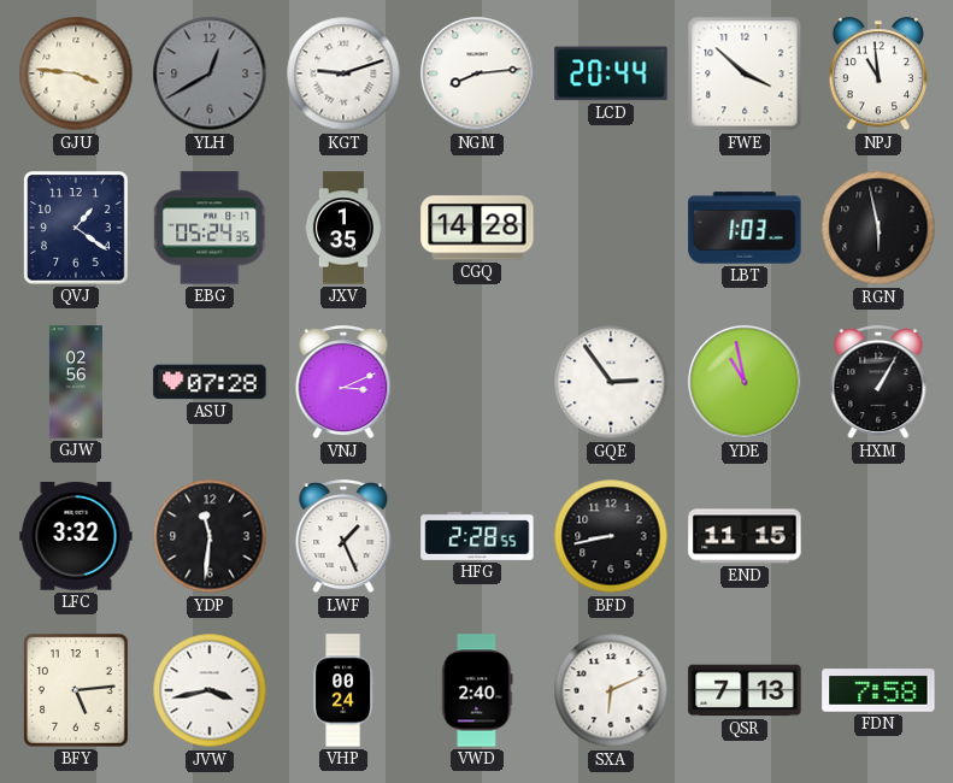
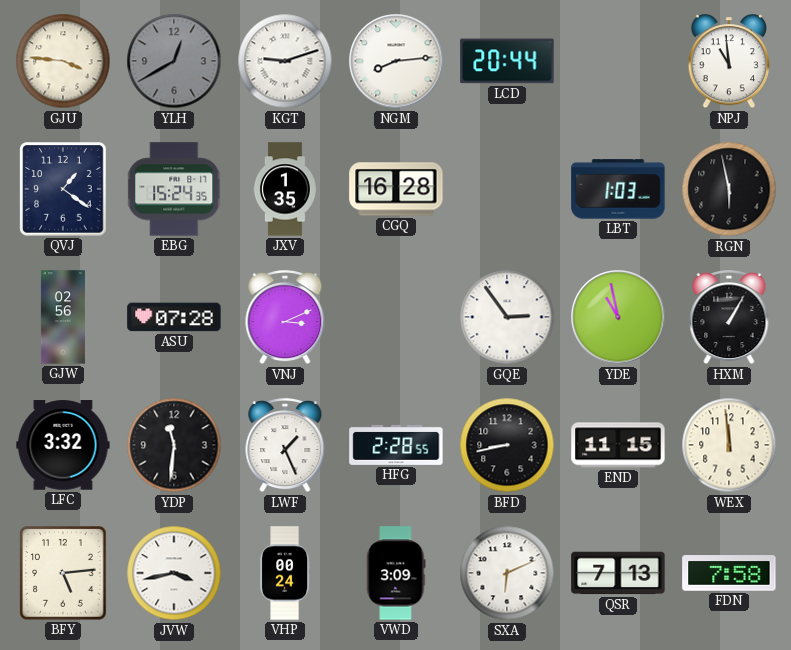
FWE: 3:52 -> none
EBG: 05:24 -> 15:24
CGQ: 14:28 -> 16:28
WEX: none -> 11:59
VWD: 2:40 -> 3:09
